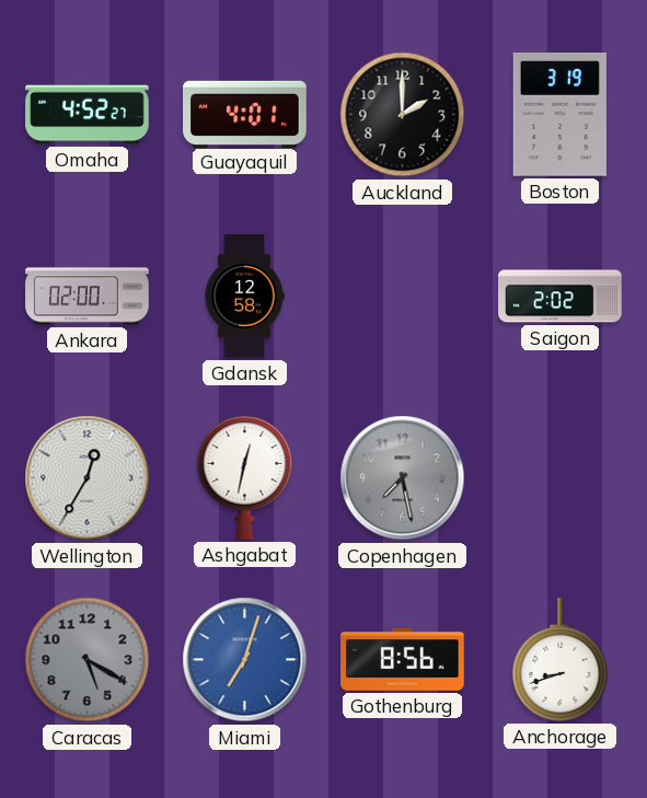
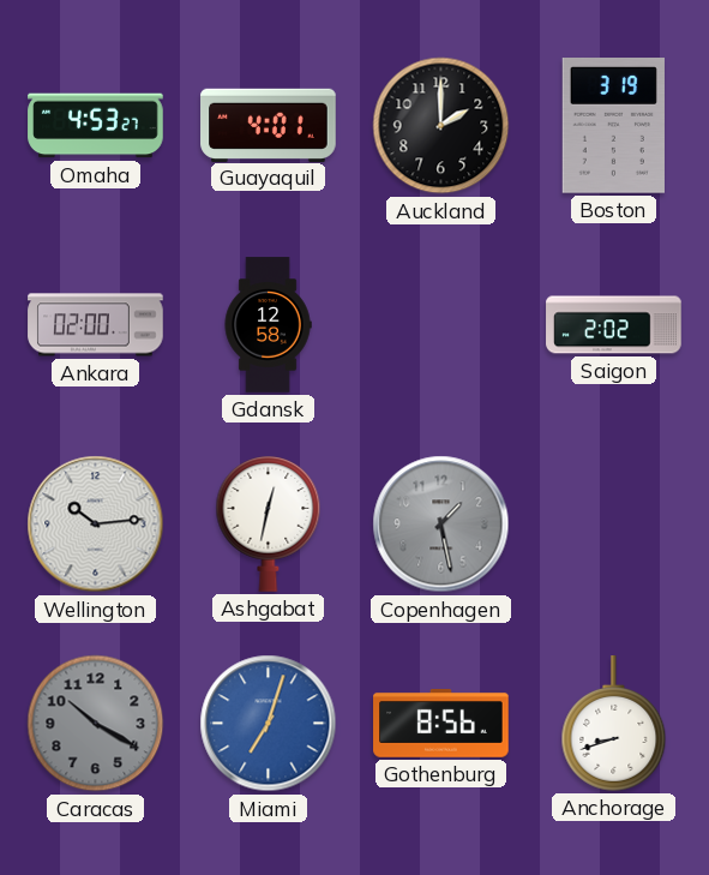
Omaha: 4:52 -> 4:53
Wellington: 12:35 -> 10:14
Copenhagen: 7:28 -> 1:28
Caracas: 5:20 -> 10:20
